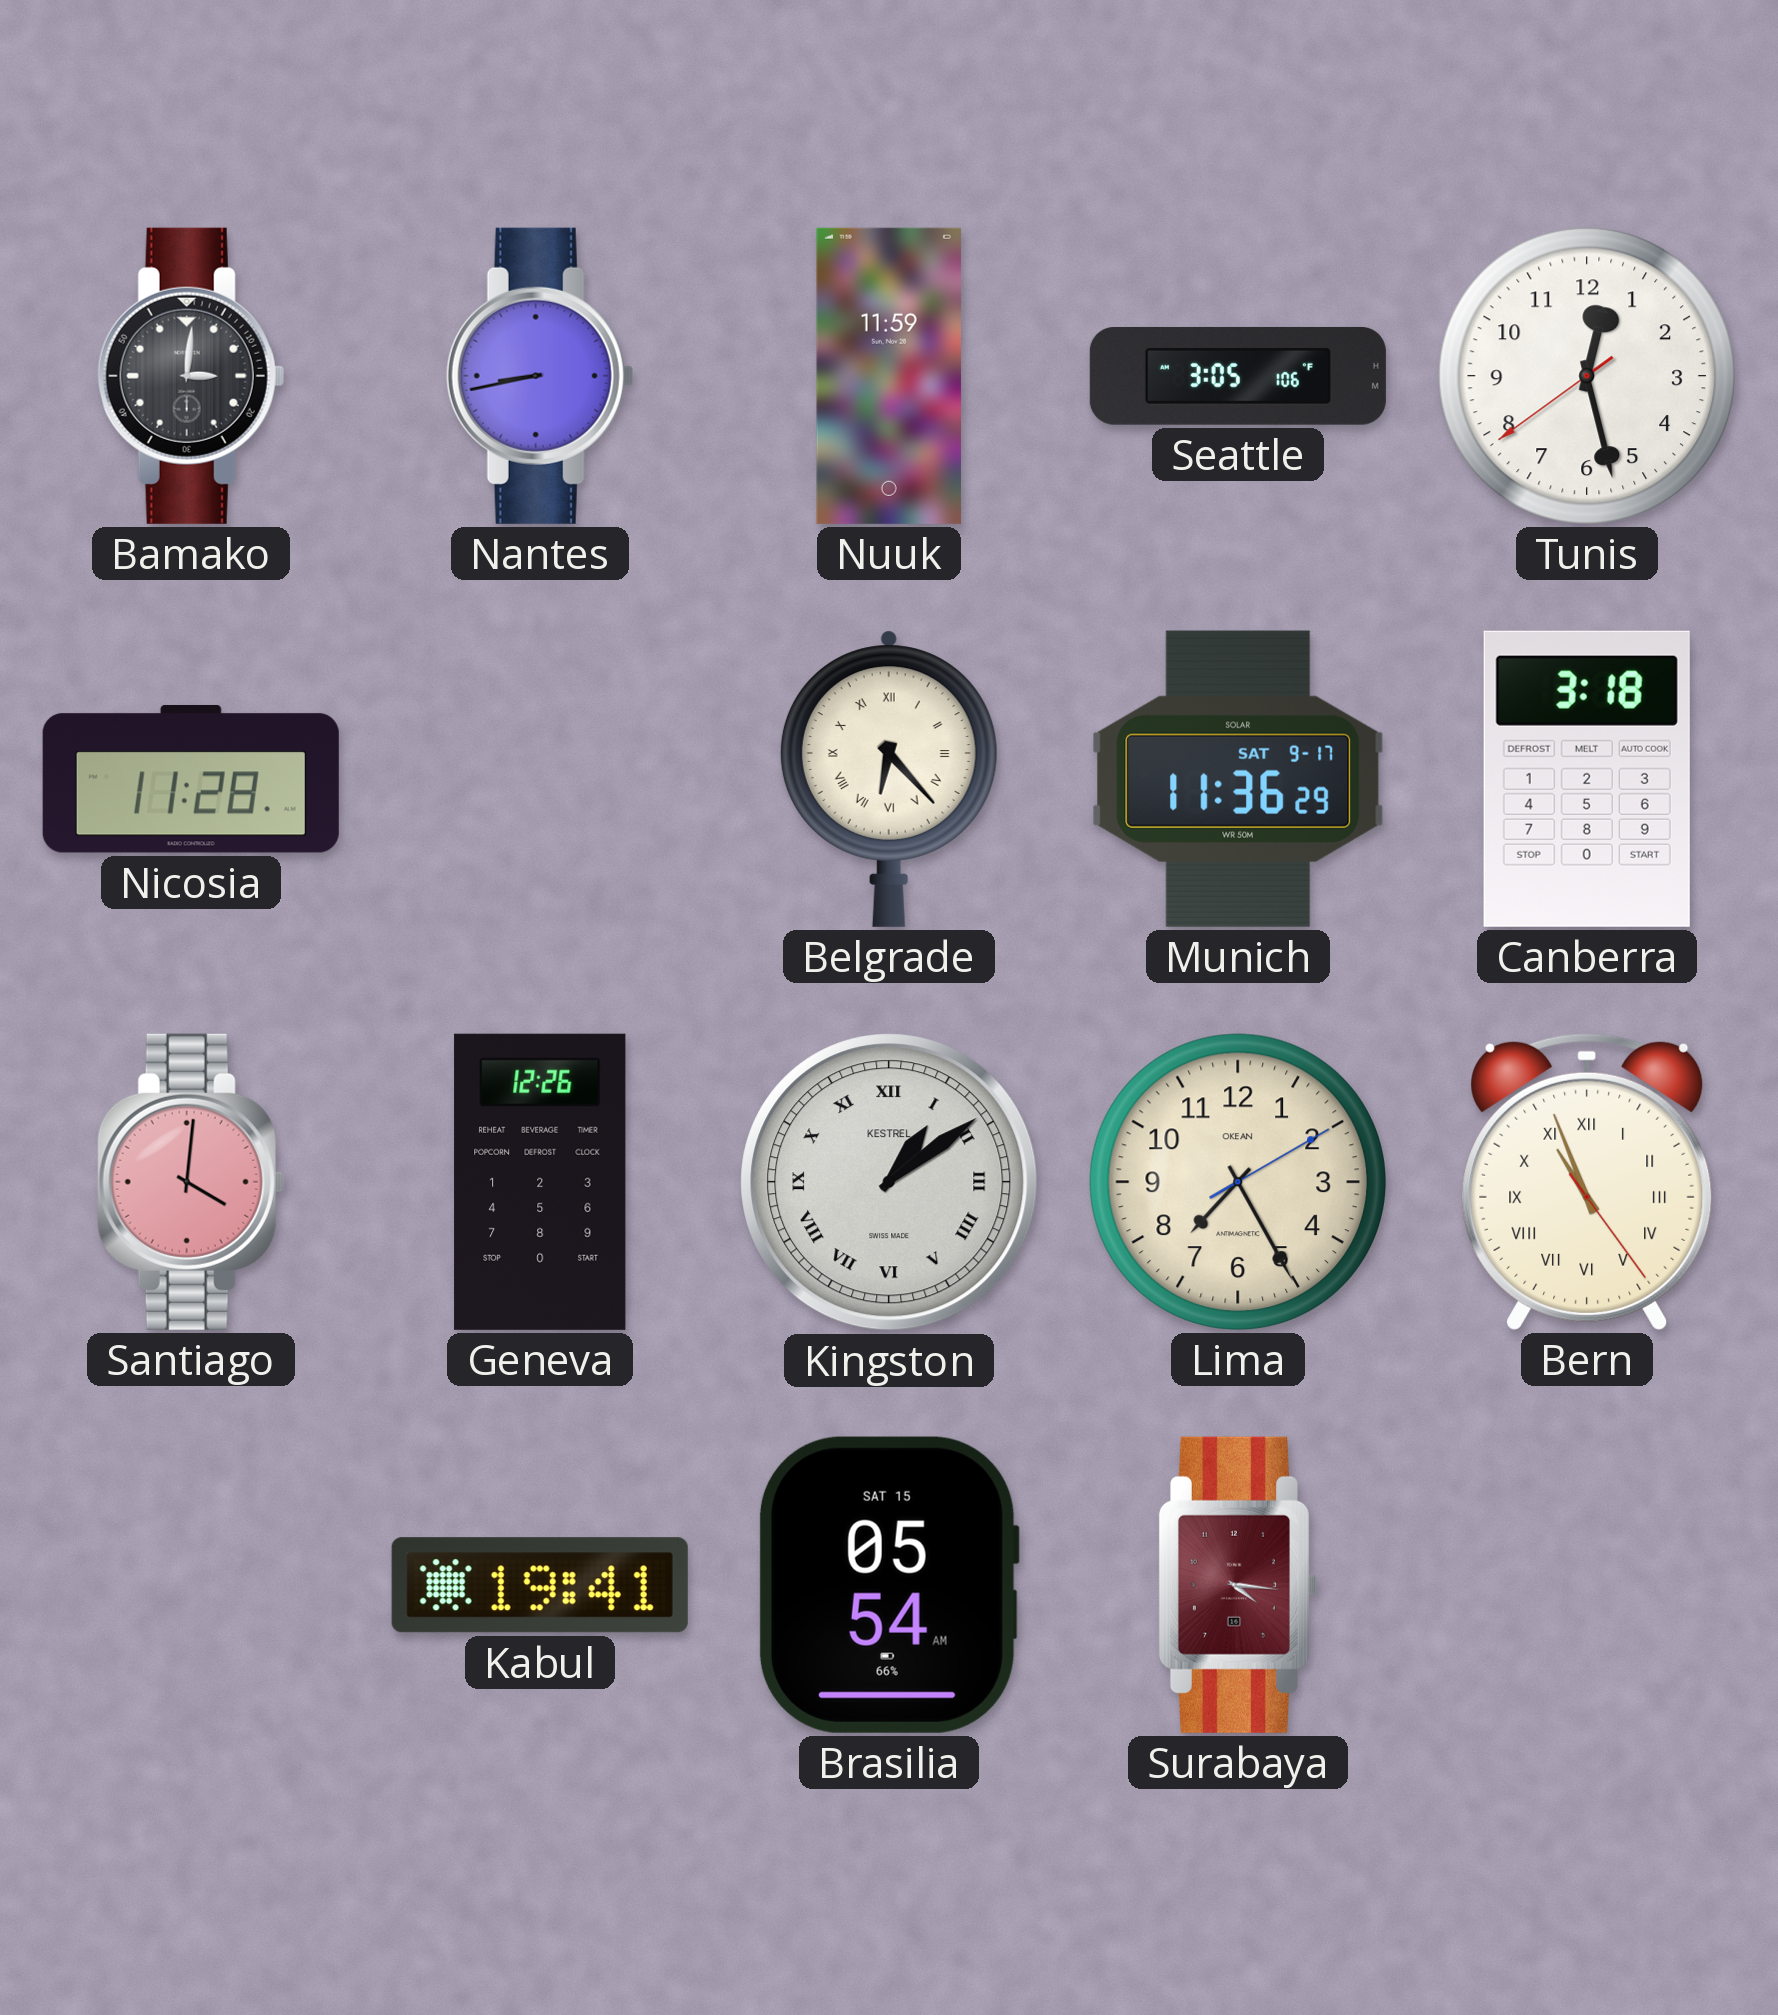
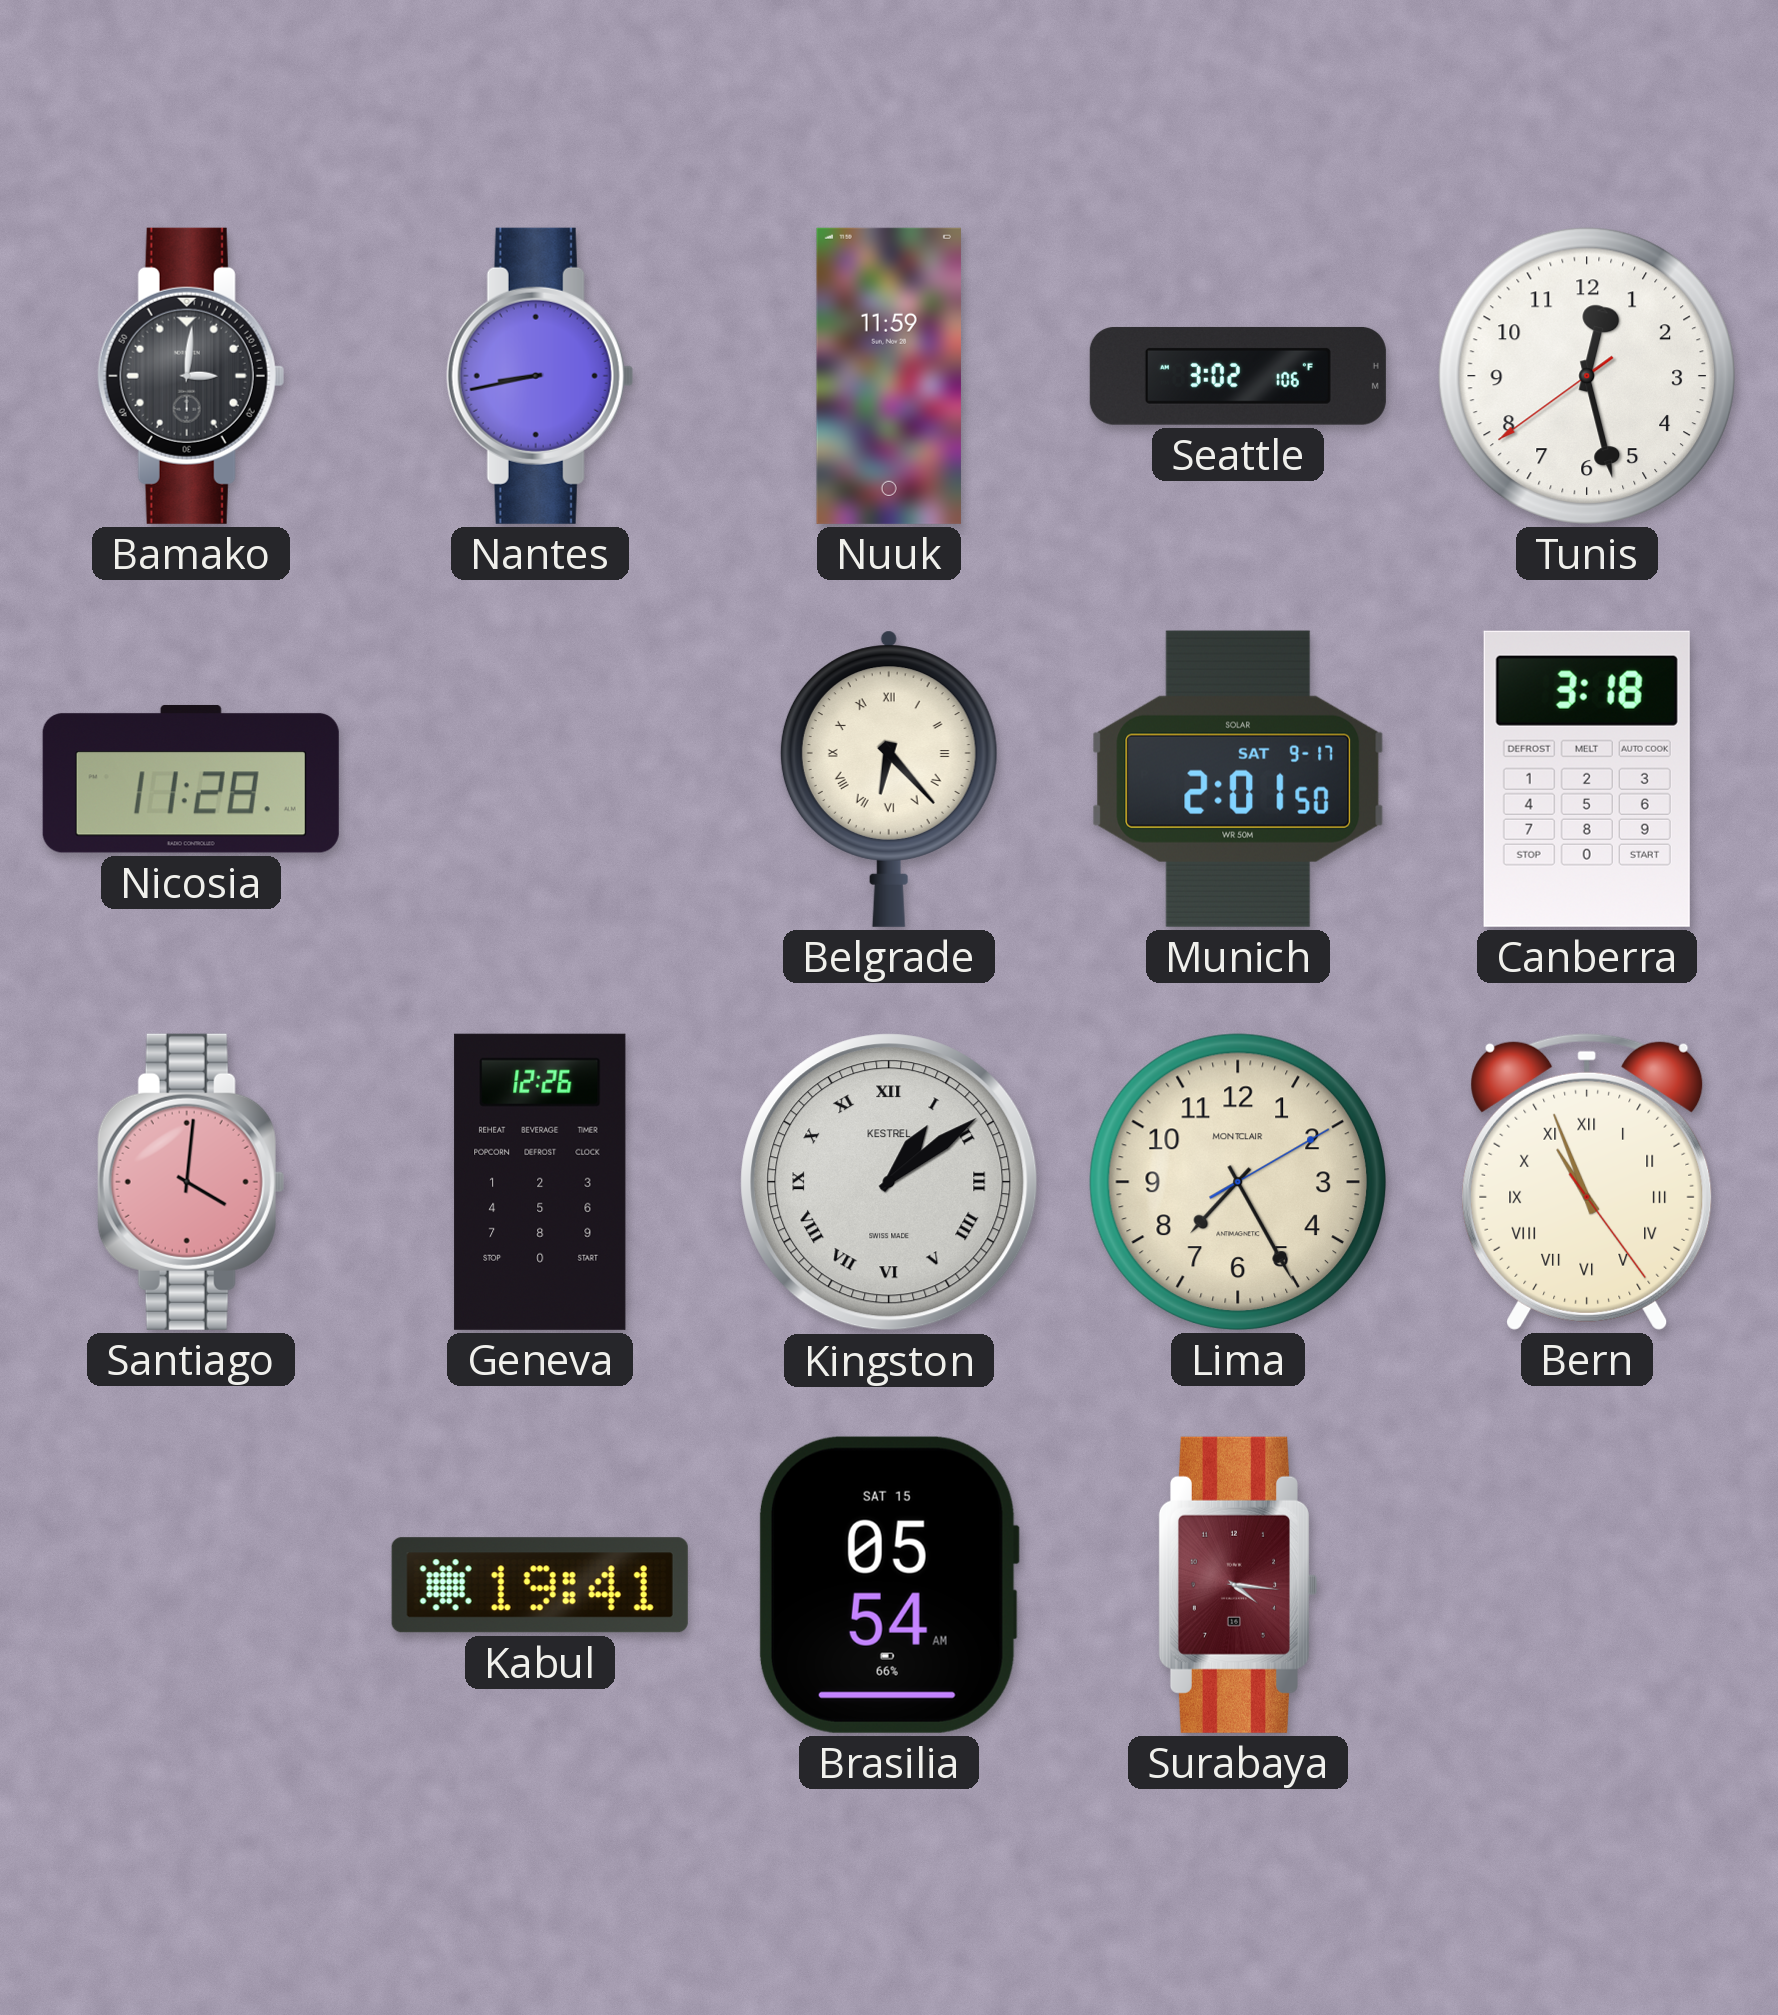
Seattle: 3:05 -> 3:02
Munich: 11:36 -> 2:01
Lima brand: OKEAN -> MONTCLAIR
